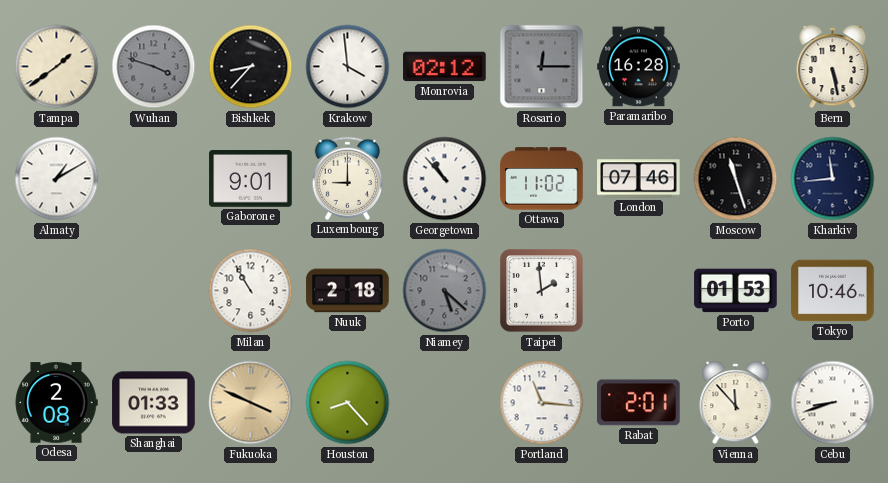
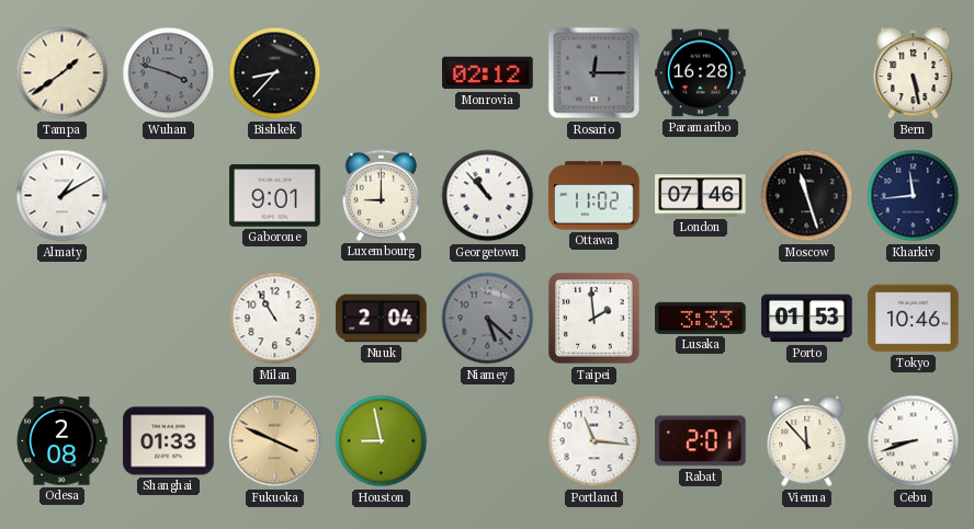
Krakow: 3:59 -> none
Nuuk: 2:18 -> 2:04
Lusaka: none -> 3:33
Houston: 8:23 -> 8:58
